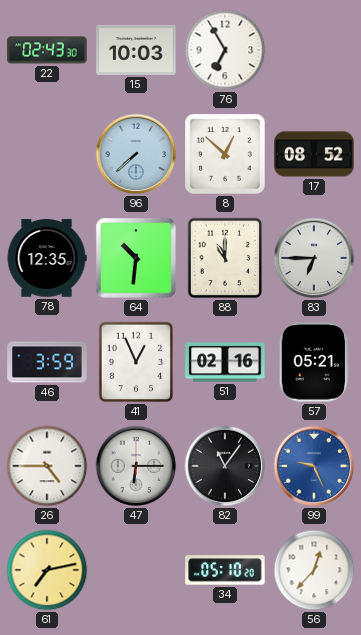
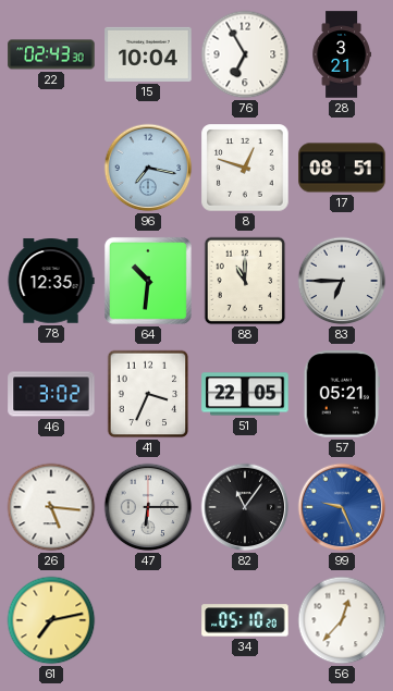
15: 10:03 -> 10:04
28: none -> 3:21
96: 7:38 -> 7:17
8: 12:52 -> 12:48
17: 08:52 -> 08:51
46: 3:59 -> 3:02
41: 12:56 -> 3:34
51: 02:16 -> 22:05
26: 4:45 -> 5:16
